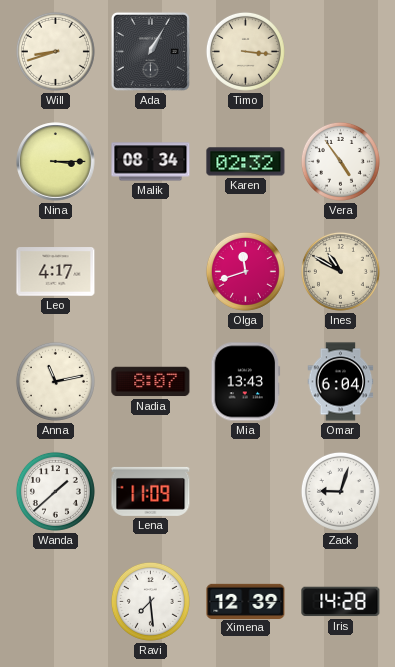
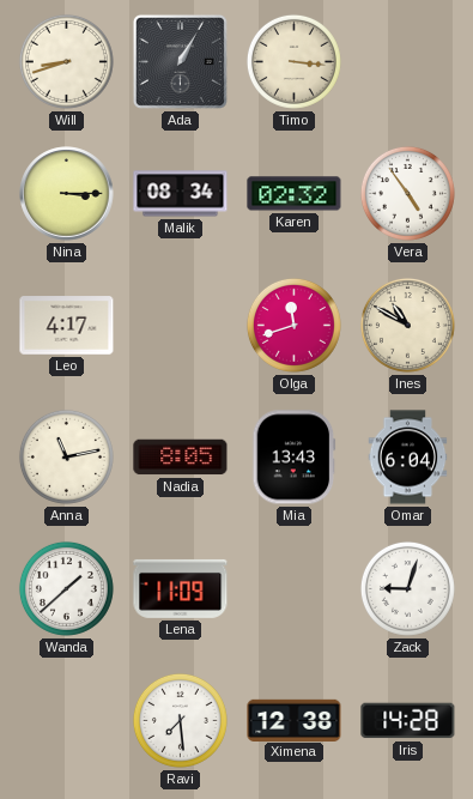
Nadia: 8:07 -> 8:05
Ximena: 12:39 -> 12:38
